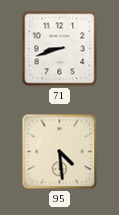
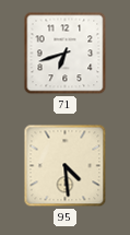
71: 8:42 -> 6:42
